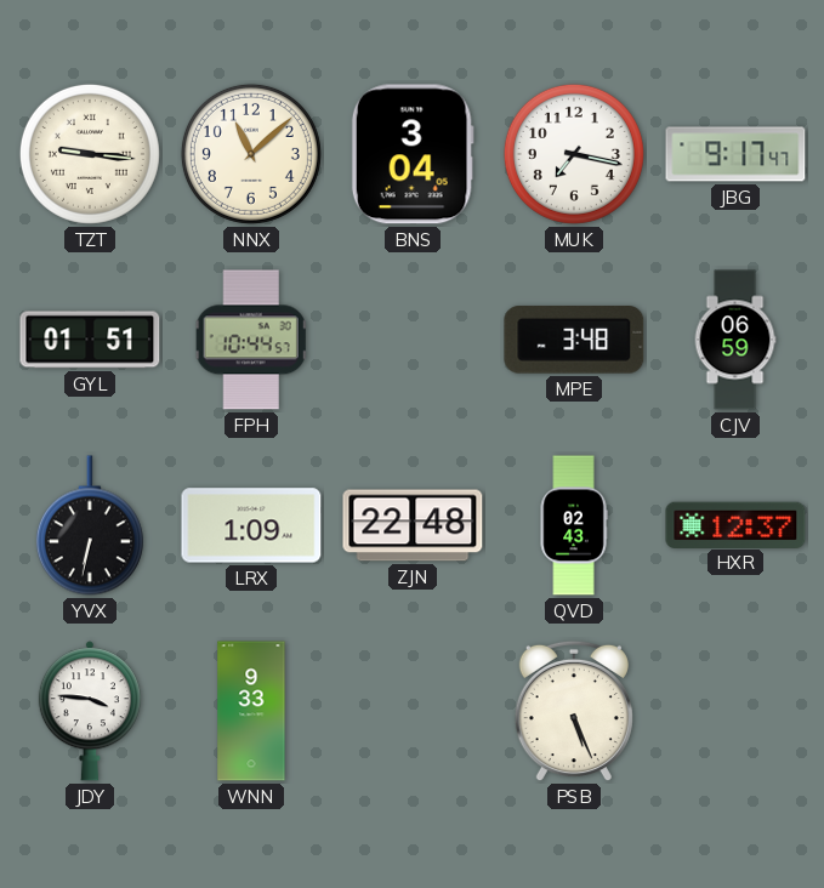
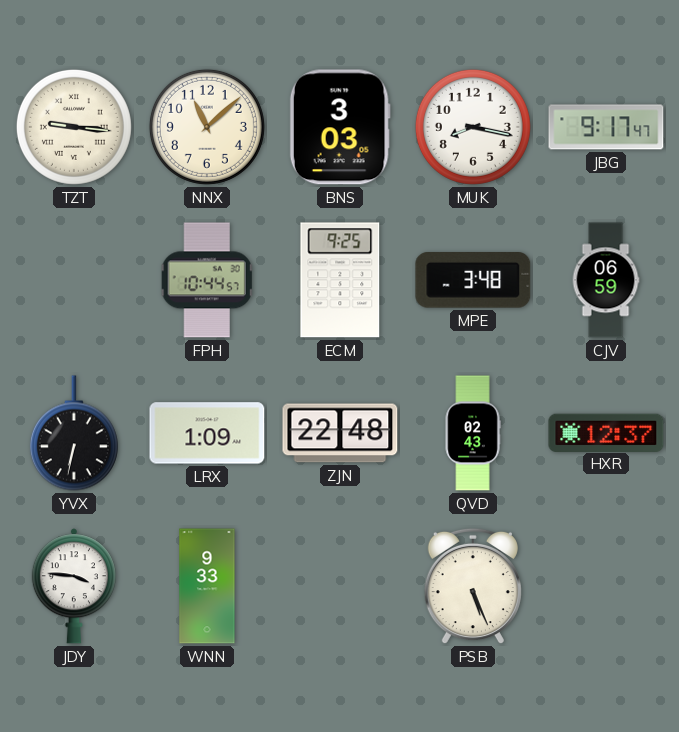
BNS: 3:04 -> 3:03
MUK: 7:17 -> 8:17
GYL: 01:51 -> none
ECM: none -> 9:25
